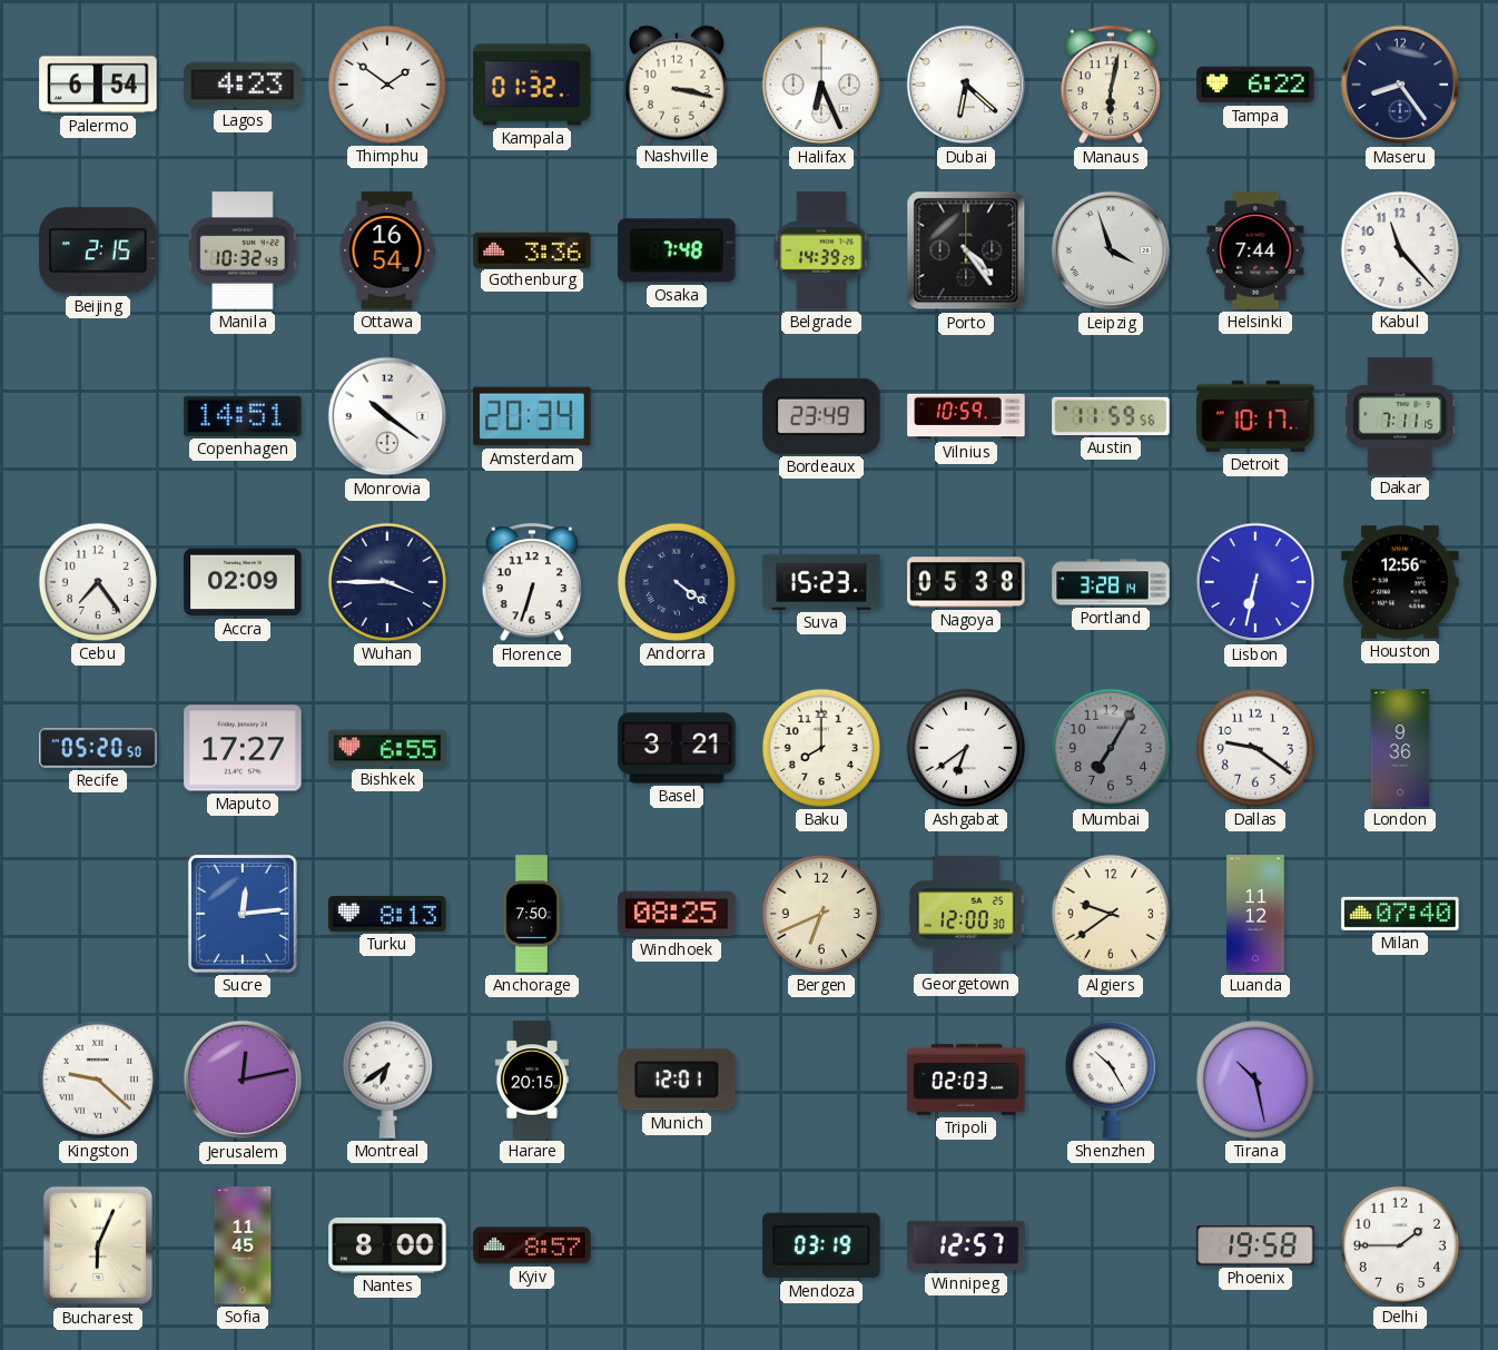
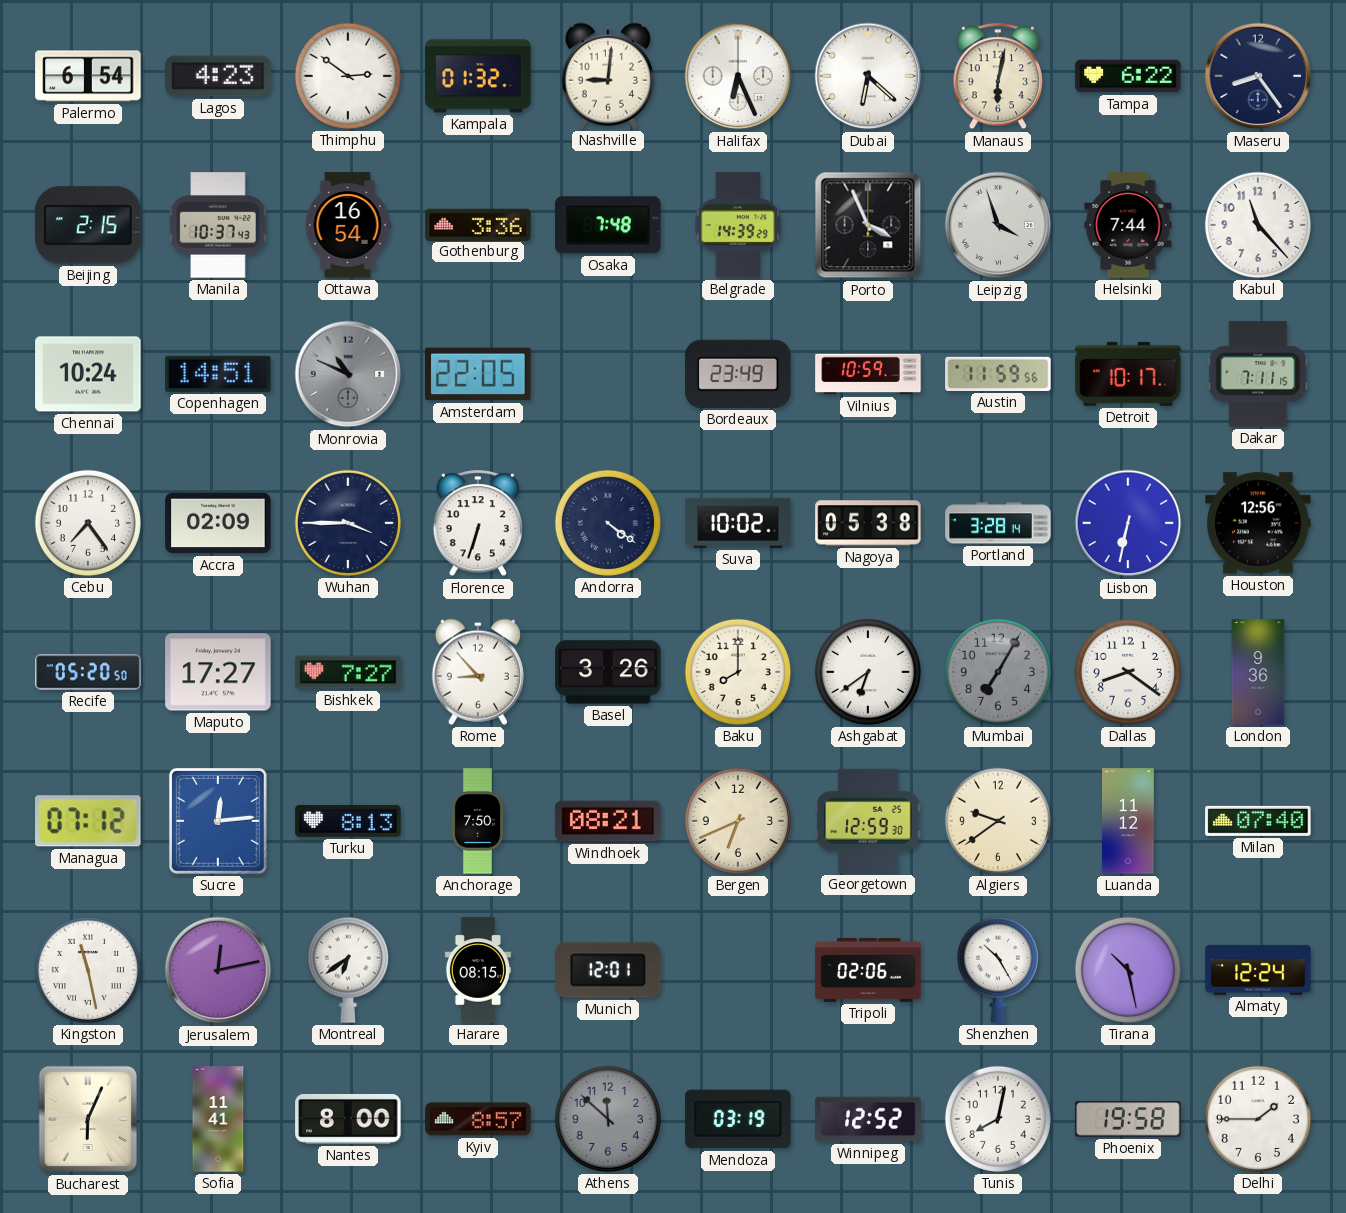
Thimphu: 1:51 -> 2:51
Nashville: 3:17 -> 9:01
Manila: 10:32 -> 10:37
Porto: 4:24 -> 3:56
Chennai: none -> 10:24
Monrovia: 10:21 -> 10:49
Monrovia dial: white -> grey
Amsterdam: 20:34 -> 22:05
Suva: 15:23 -> 10:02
Bishkek: 6:55 -> 7:27
Rome: none -> 8:53
Basel: 3:21 -> 3:26
Dallas: 9:21 -> 8:21
Managua: none -> 07:12
Windhoek: 08:25 -> 08:21
Georgetown: 12:00 -> 12:59
Kingston: 9:22 -> 11:28
Harare: 20:15 -> 08:15
Tripoli: 02:03 -> 02:06
Almaty: none -> 12:24
Sofia: 11:45 -> 11:41
Athens: none -> 11:52
Winnipeg: 12:57 -> 12:52
Tunis: none -> 8:02
